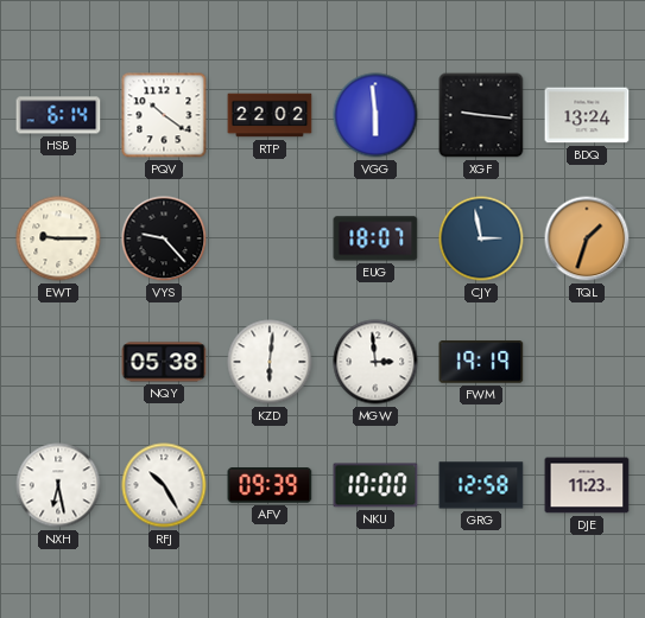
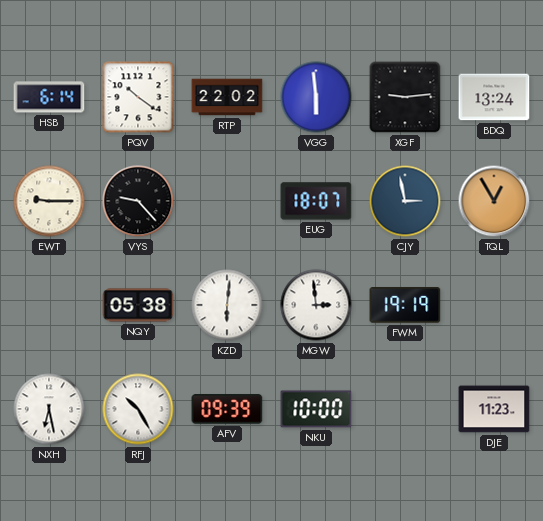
XGF: 9:16 -> 9:14
TQL: 1:33 -> 12:55
GRG: 12:58 -> none
